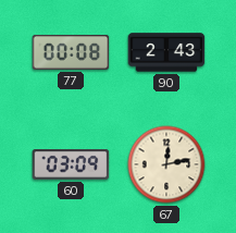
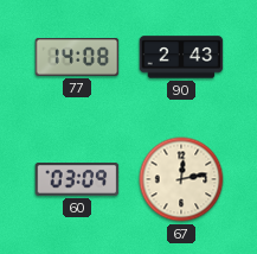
77: 00:08 -> 14:08
